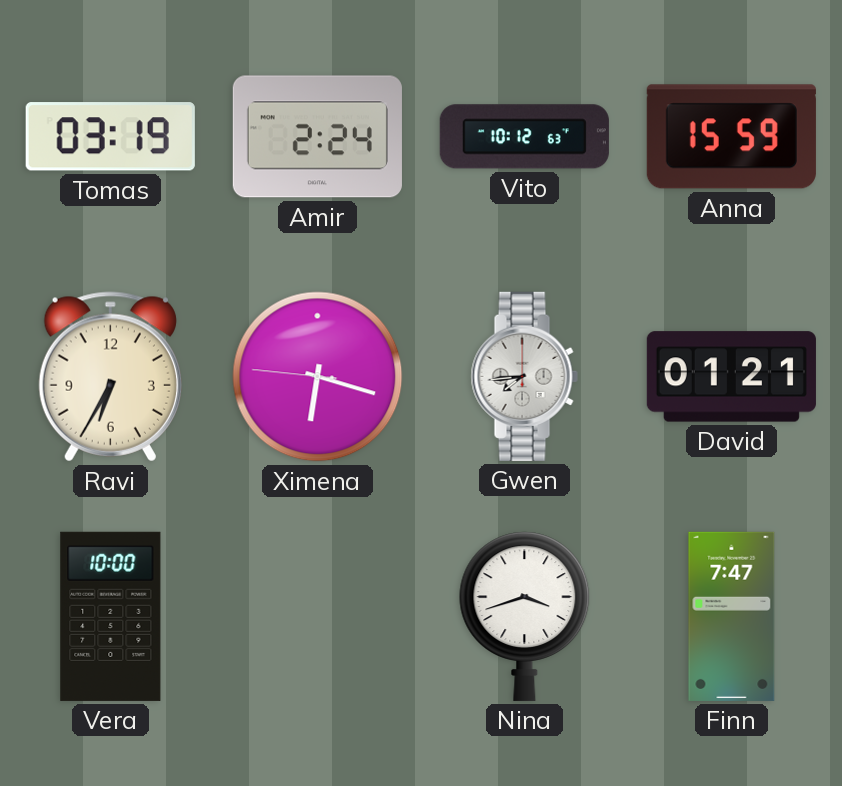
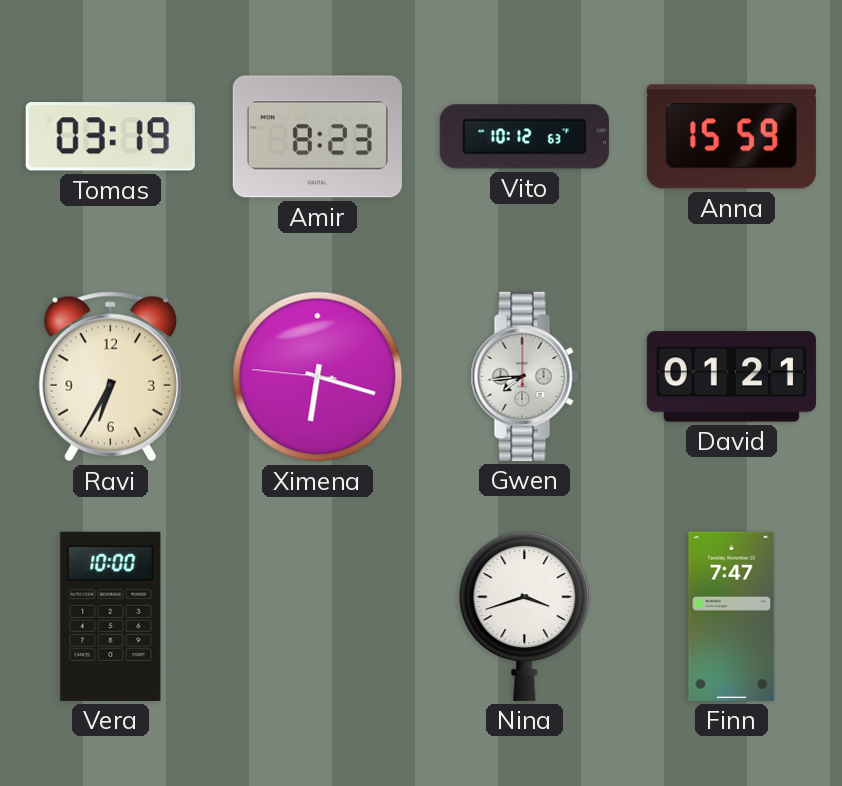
Amir: 2:24 -> 8:23
